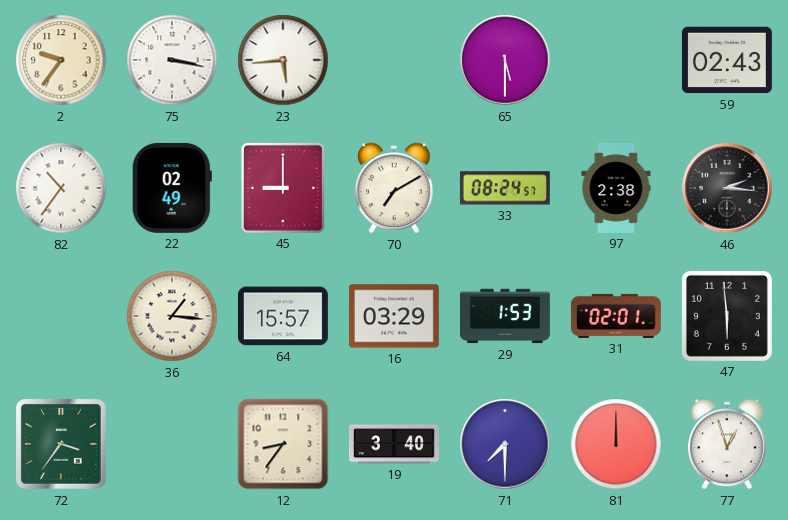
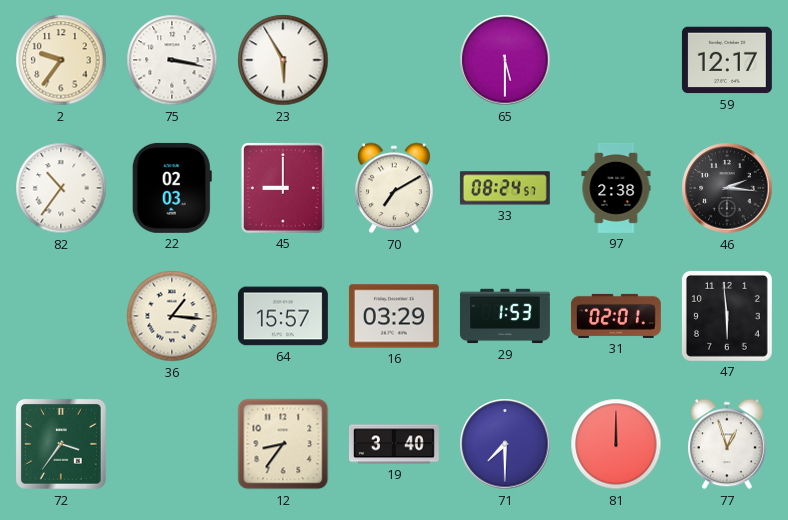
23: 5:44 -> 5:55
59: 02:43 -> 12:17
22: 02:49 -> 02:03
